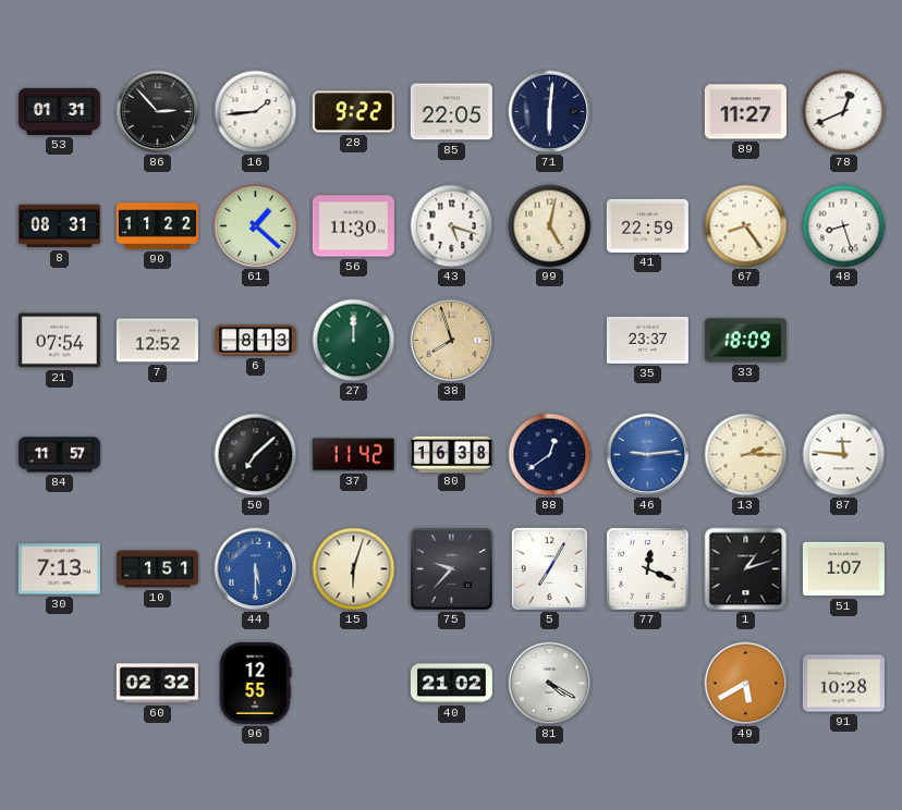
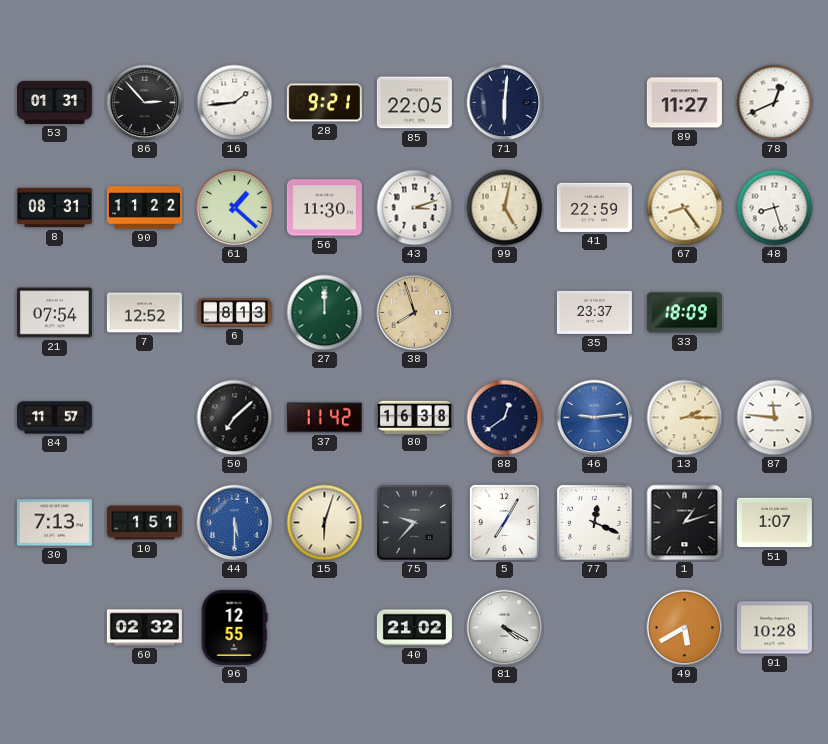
28: 9:22 -> 9:21
43: 5:18 -> 3:12
